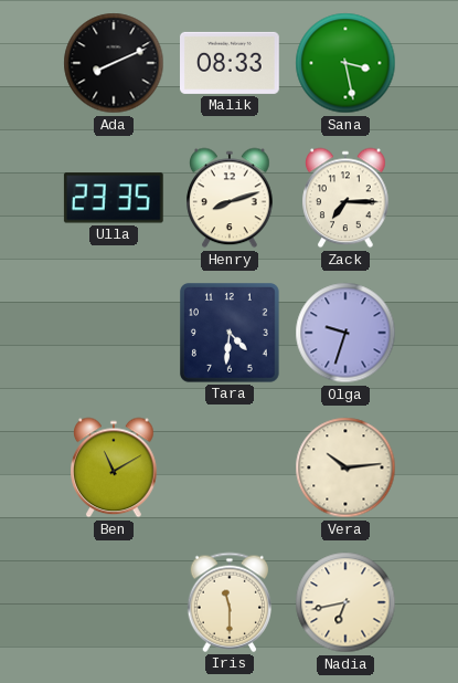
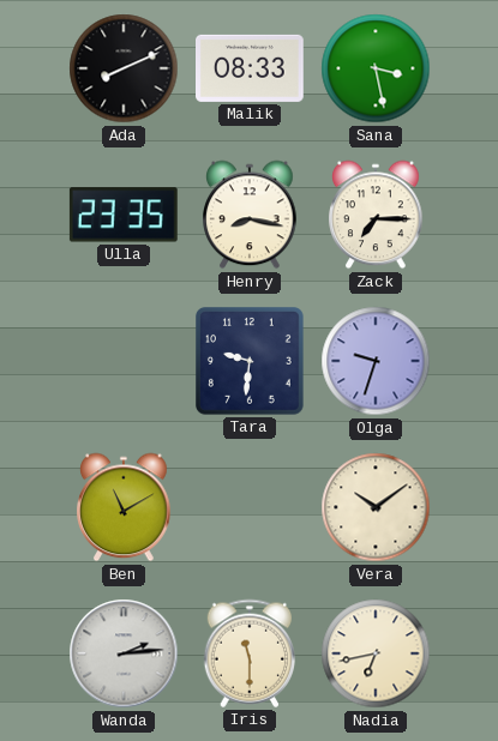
Henry: 8:12 -> 8:17
Tara: 4:31 -> 9:31
Vera: 10:14 -> 10:09
Wanda: none -> 2:14
